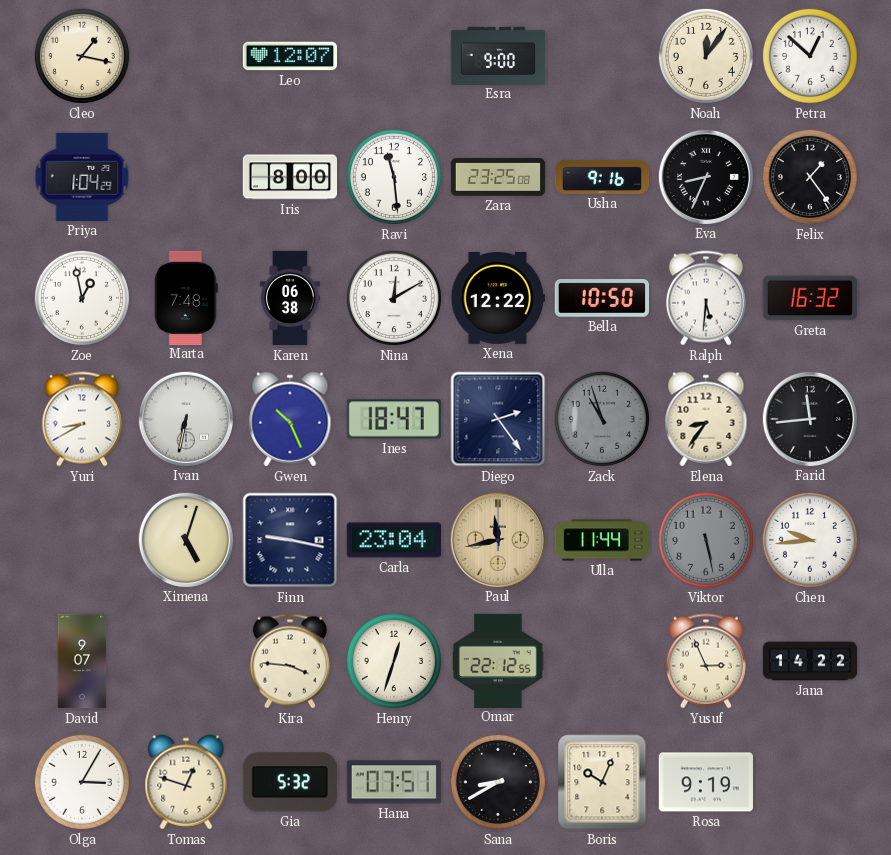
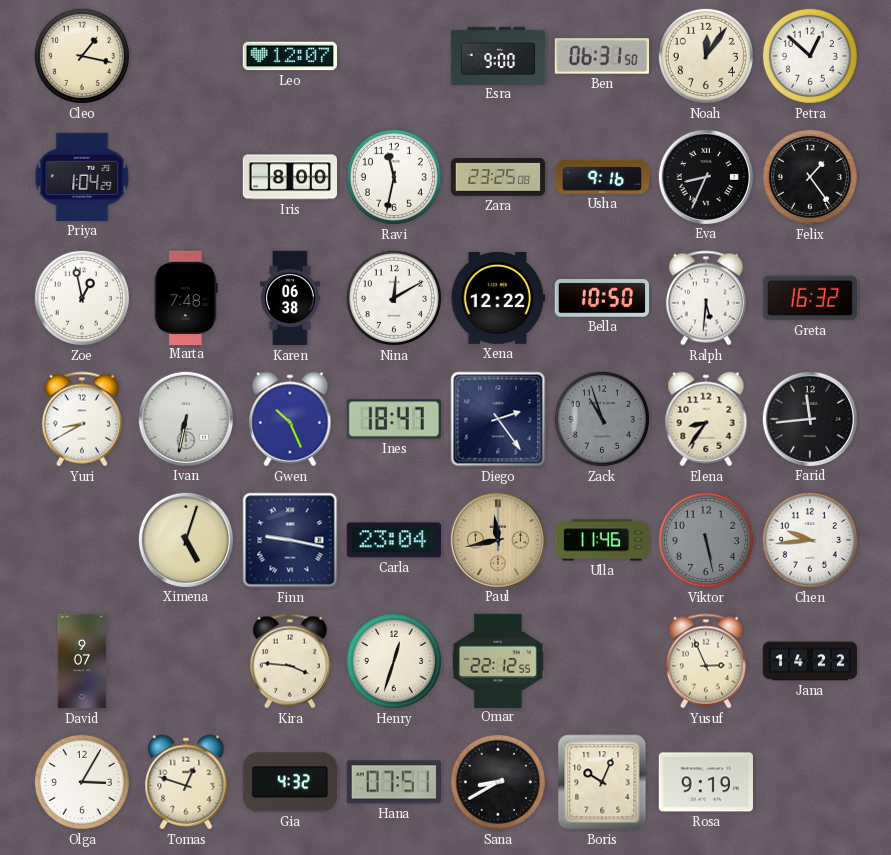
Ben: none -> 06:31
Ravi: 11:29 -> 11:32
Ulla: 11:44 -> 11:46
Gia: 5:32 -> 4:32
